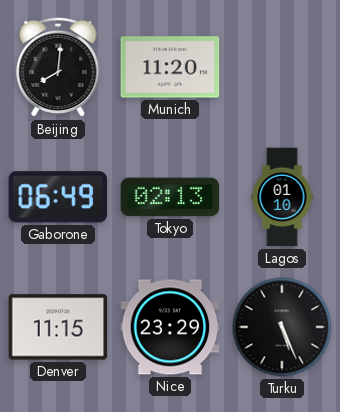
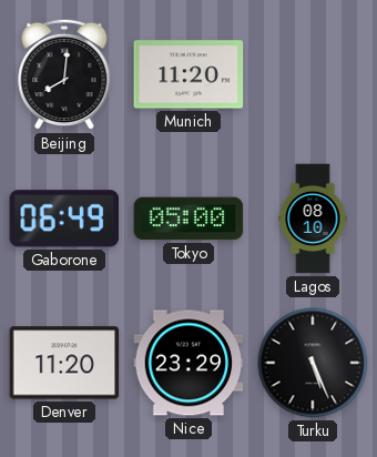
Tokyo: 02:13 -> 05:00
Lagos: 01:10 -> 08:10
Denver: 11:15 -> 11:20
